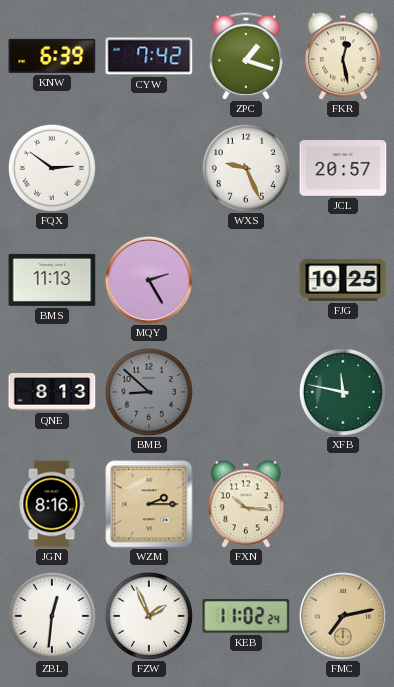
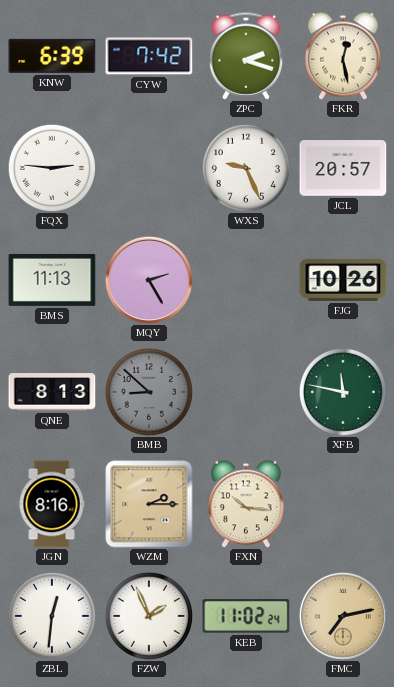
ZPC: 1:18 -> 2:18
FQX: 2:51 -> 2:46
FJG: 10:25 -> 10:26
